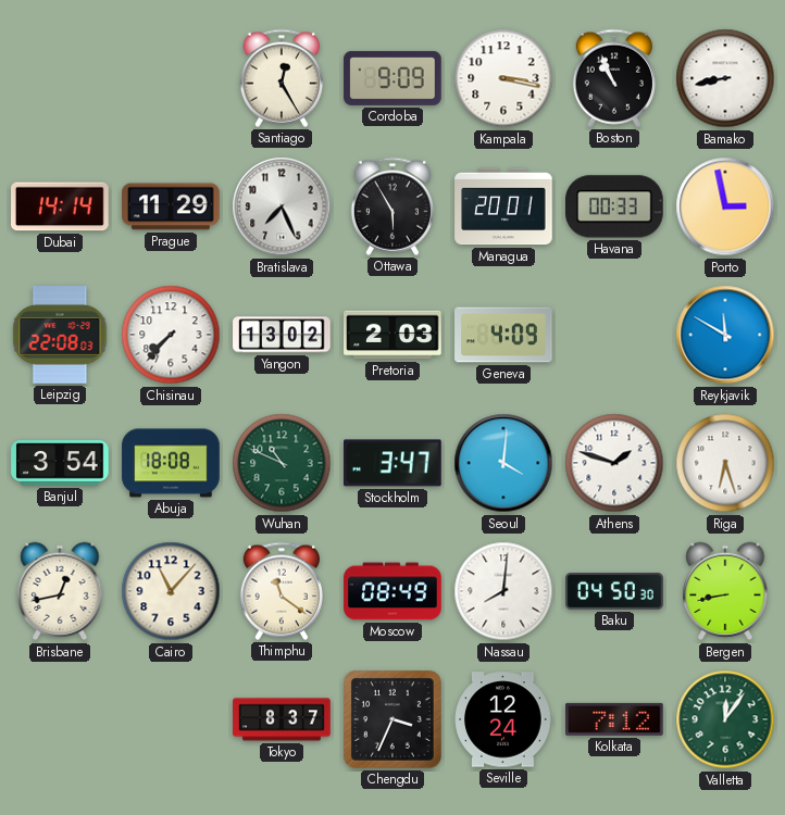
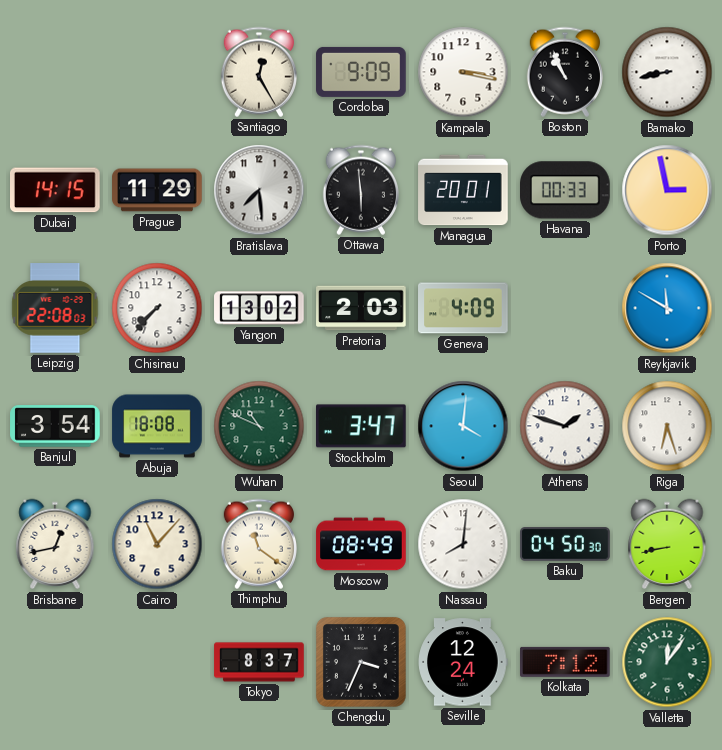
Dubai: 14:14 -> 14:15
Bratislava: 7:26 -> 7:29
Ottawa: 5:55 -> 5:59
